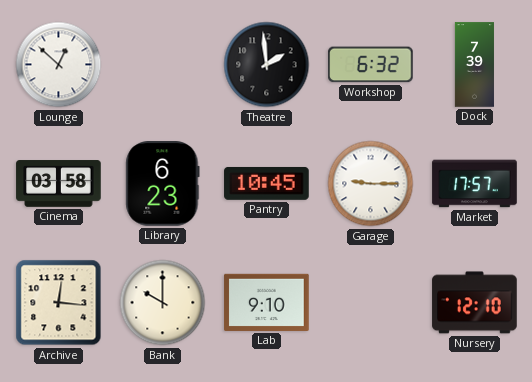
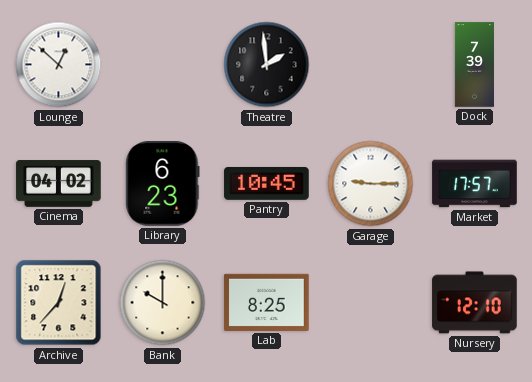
Workshop: 6:32 -> none
Cinema: 03:58 -> 04:02
Archive: 12:16 -> 12:37
Lab: 9:10 -> 8:25
